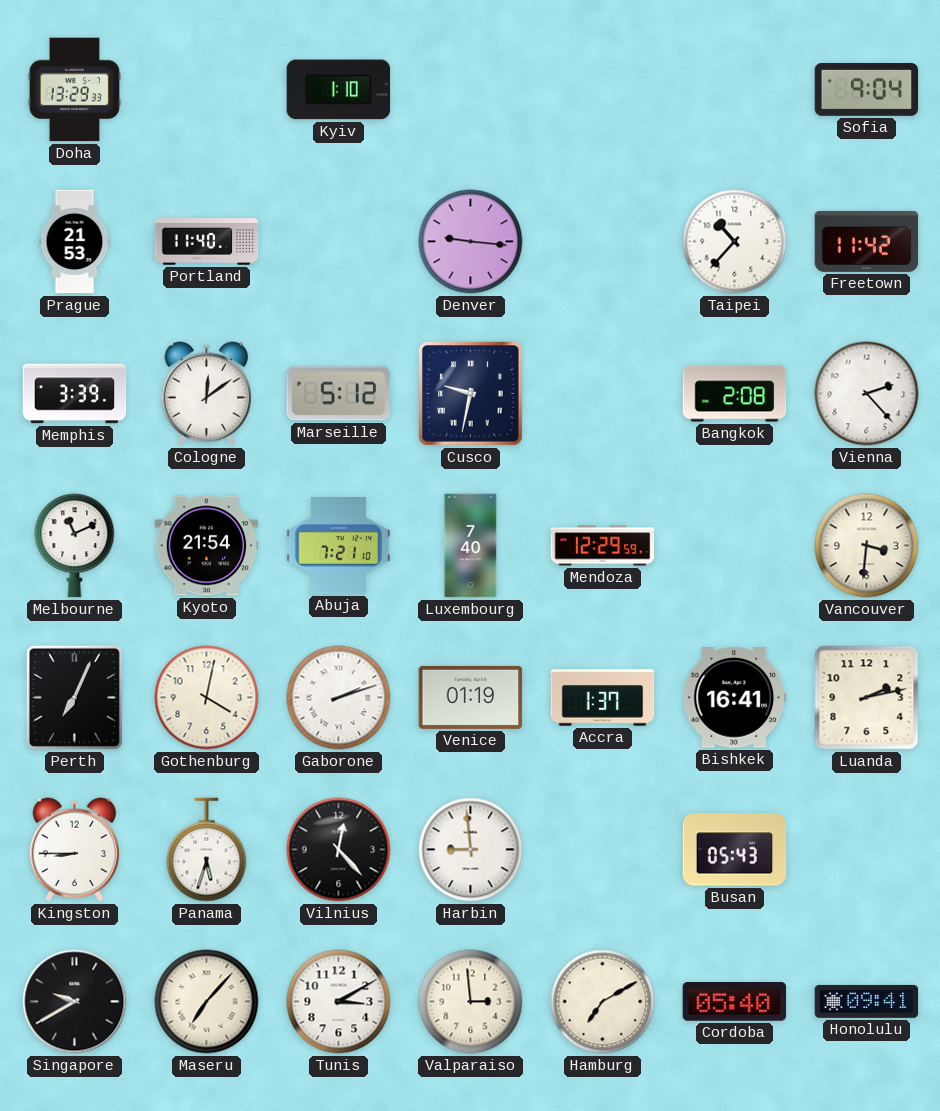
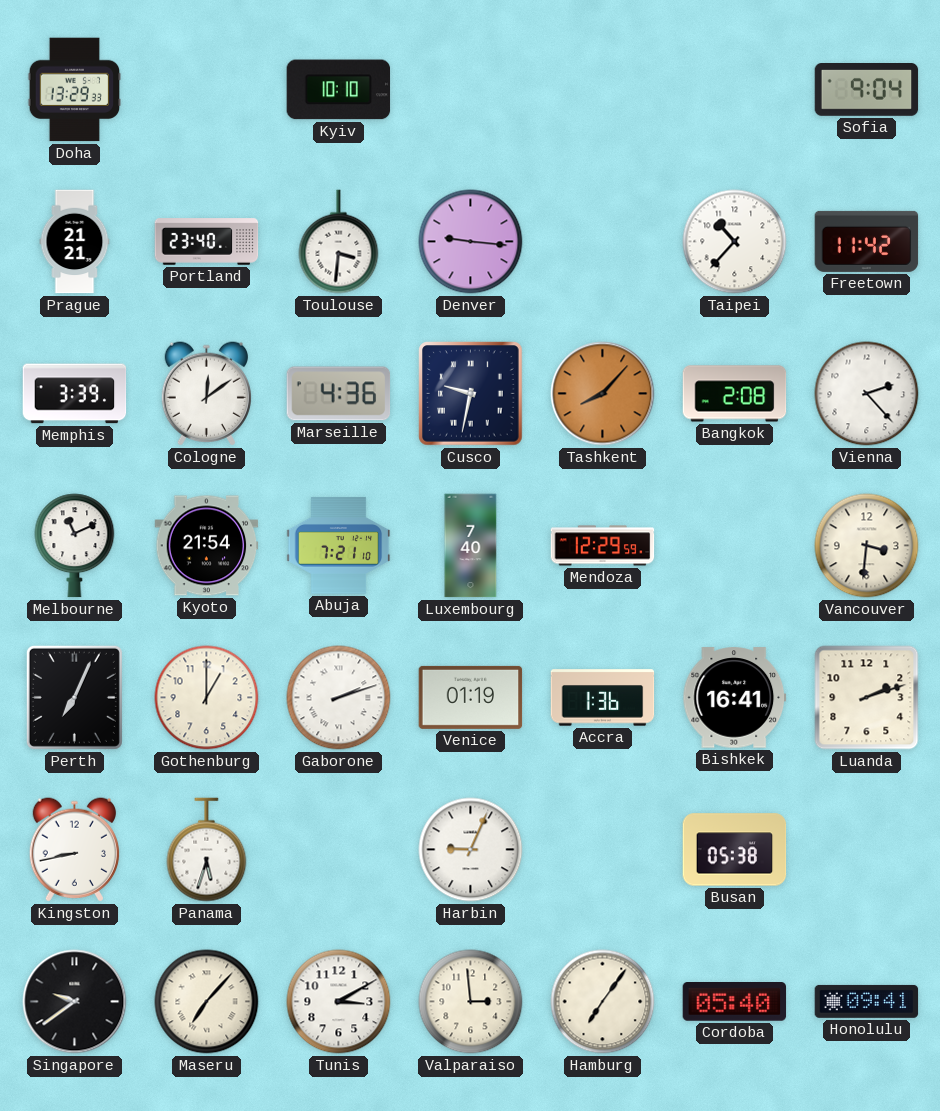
Kyiv: 1:10 -> 10:10
Prague: 21:53 -> 21:21
Portland: 11:40 -> 23:40
Toulouse: none -> 3:31
Marseille: 5:12 -> 4:36
Tashkent: none -> 8:07
Gothenburg: 4:02 -> 1:00
Accra: 1:37 -> 1:36
Luanda: 2:13 -> 2:12
Kingston: 8:45 -> 8:43
Vilnius: 12:23 -> none
Harbin: 8:59 -> 9:04
Busan: 05:43 -> 05:38
Singapore: 9:40 -> 9:39
Hamburg: 7:10 -> 7:06
